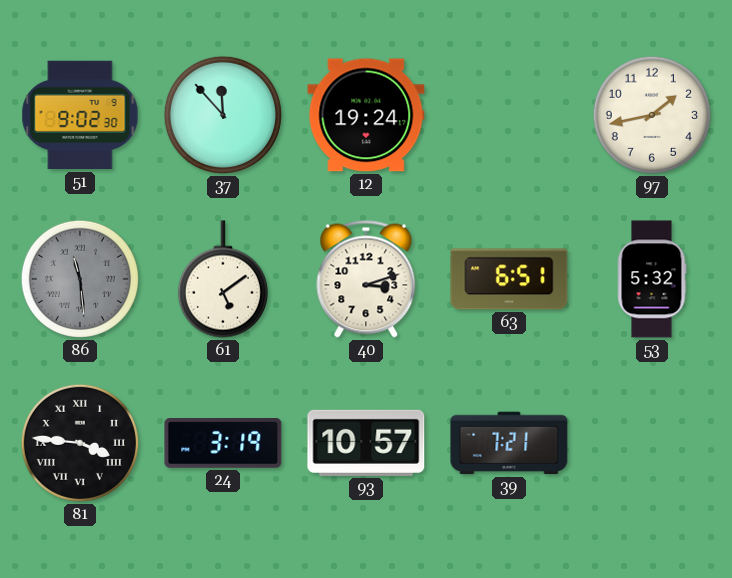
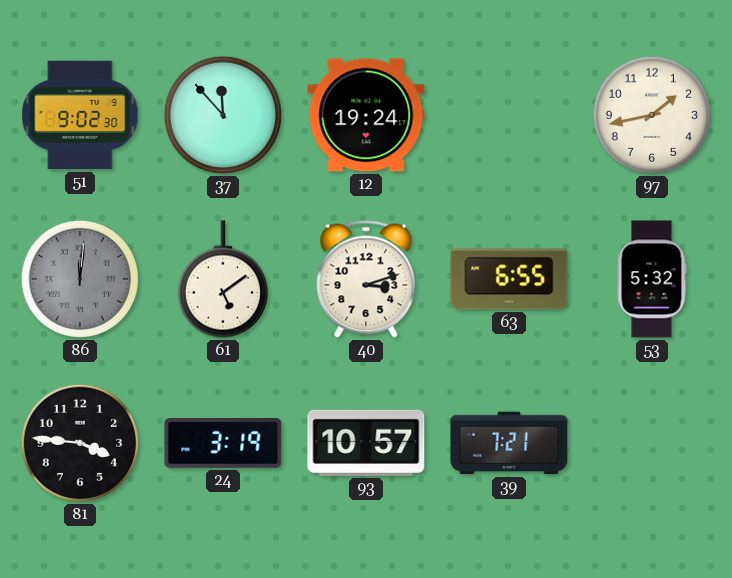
86: 11:29 -> 12:01
63: 6:51 -> 6:55
81 numerals: Roman -> Arabic
